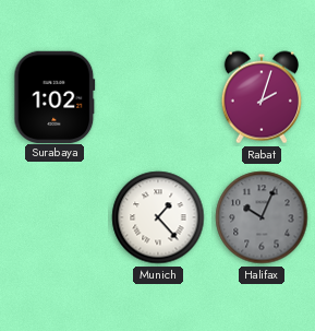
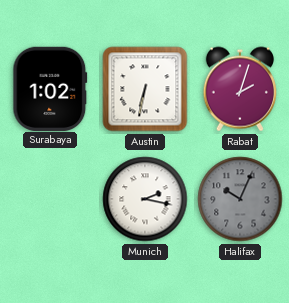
Austin: none -> 6:32
Munich: 1:23 -> 2:17
